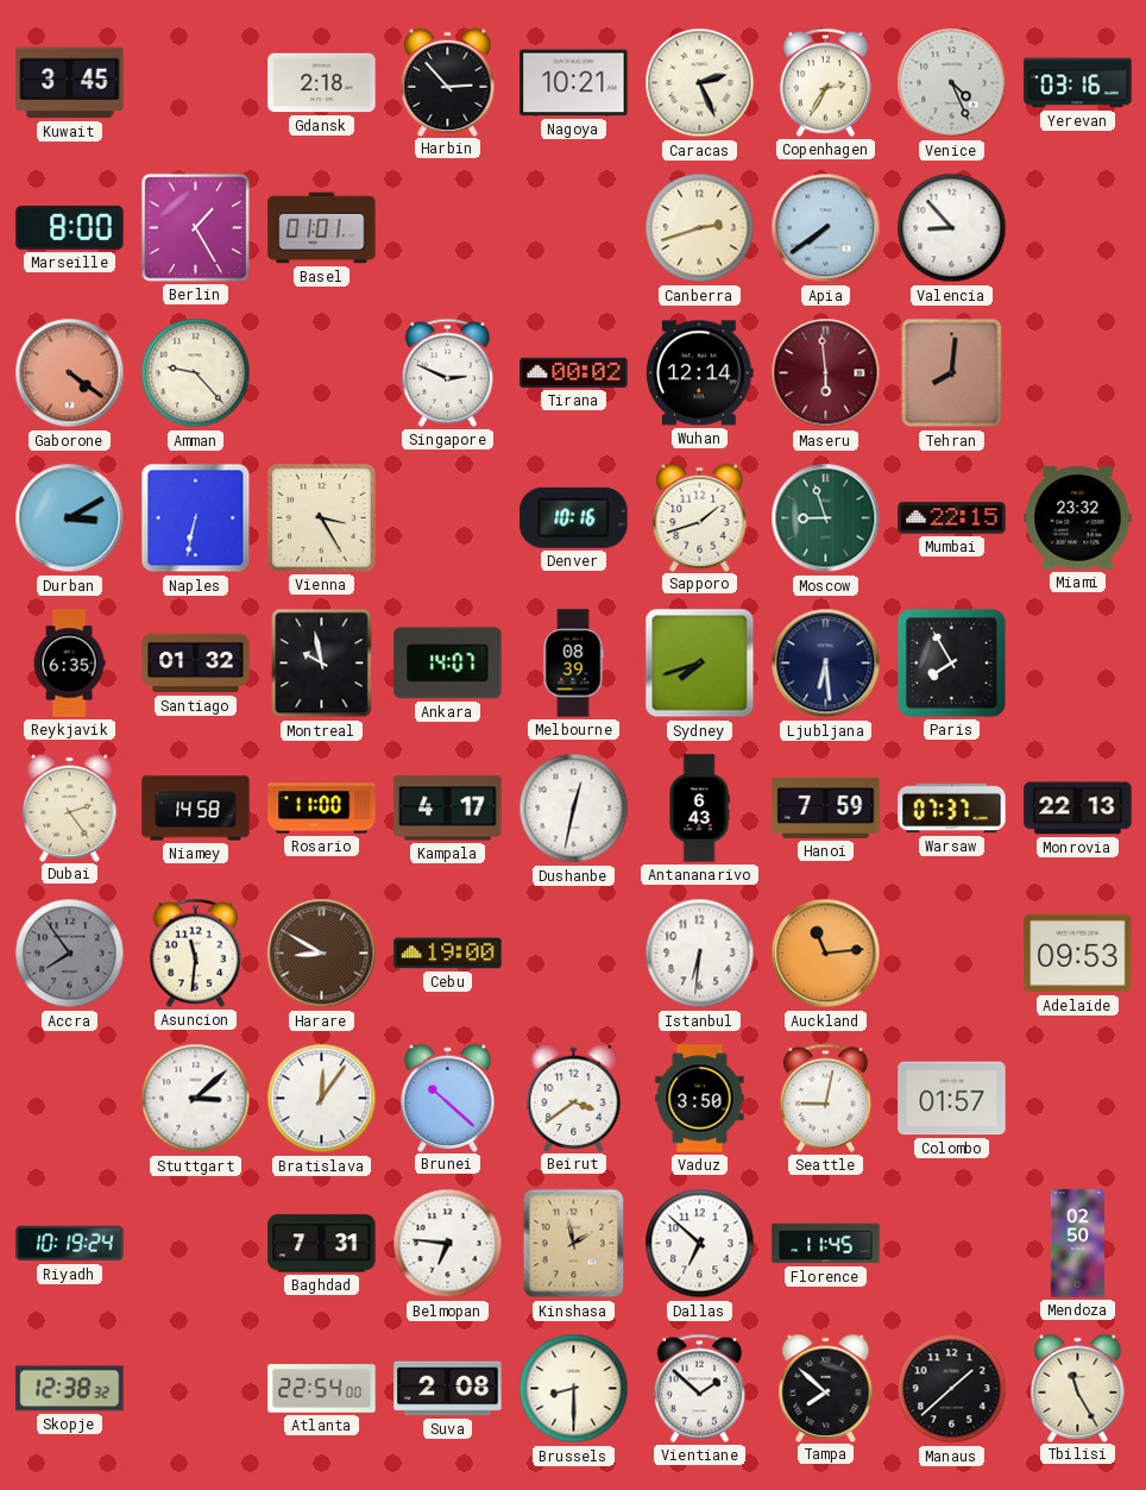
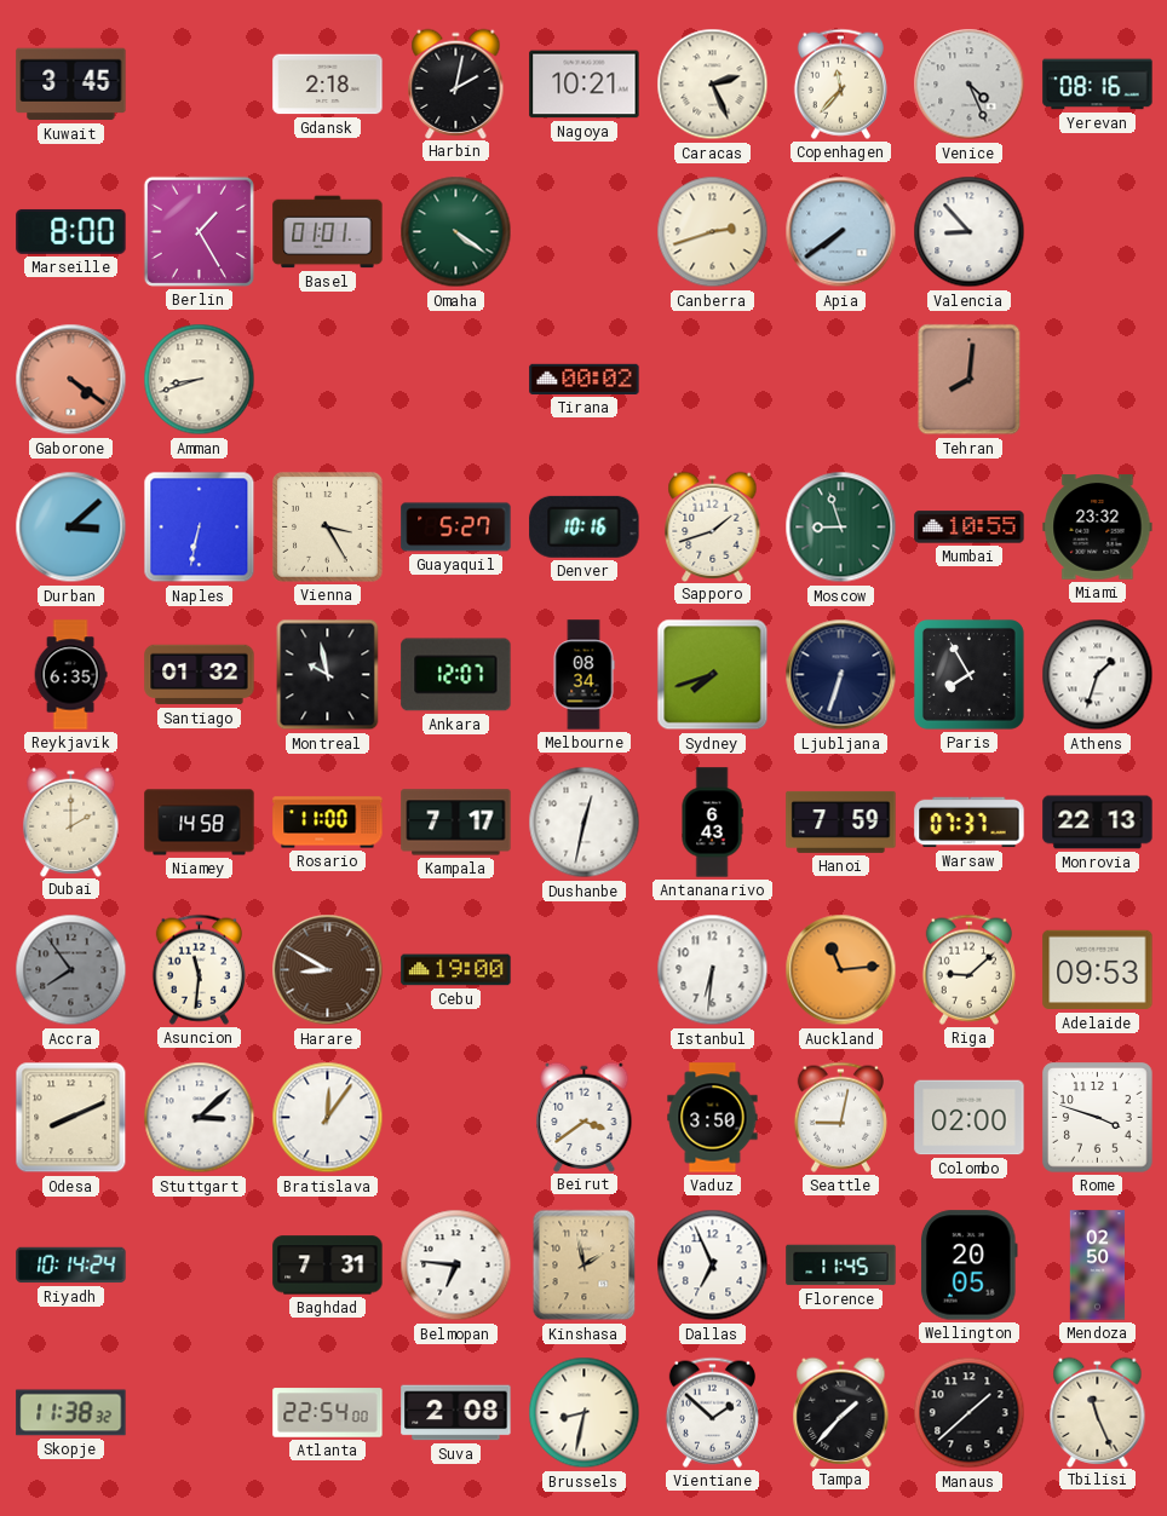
Harbin: 2:53 -> 2:02
Copenhagen: 2:35 -> 11:37
Yerevan: 03:16 -> 08:16
Omaha: none -> 4:21
Amman: 9:23 -> 8:42
Singapore: 2:49 -> none
Wuhan: 12:14 -> none
Maseru: 5:59 -> none
Durban: 3:10 -> 3:08
Guayaquil: none -> 5:27
Mumbai: 22:15 -> 10:55
Ankara: 14:07 -> 12:07
Melbourne: 08:39 -> 08:34
Ljubljana: 6:29 -> 6:33
Athens: none -> 1:33
Dubai: 2:24 -> 2:00
Kampala: 4:17 -> 7:17
Riga: none -> 9:08
Odesa: none -> 8:11
Brunei: 10:22 -> none
Colombo: 01:57 -> 02:00
Rome: none -> 3:48
Riyadh: 10:19 -> 10:14
Dallas: 6:52 -> 6:56
Wellington: none -> 20:05
Skopje: 12:38 -> 11:38
Brussels: 8:30 -> 8:32
Tampa: 7:52 -> 1:37
Tbilisi: 11:25 -> 11:26
